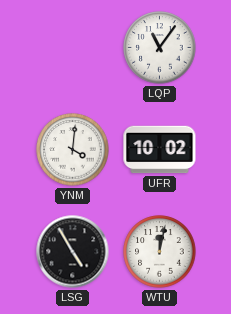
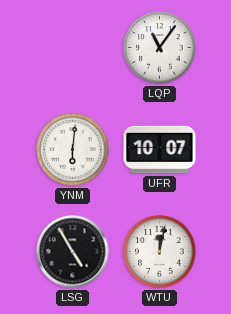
YNM: 4:01 -> 6:01
UFR: 10:02 -> 10:07
